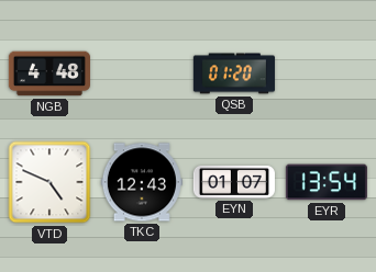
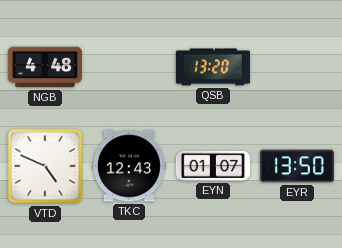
QSB: 01:20 -> 13:20
EYR: 13:54 -> 13:50
